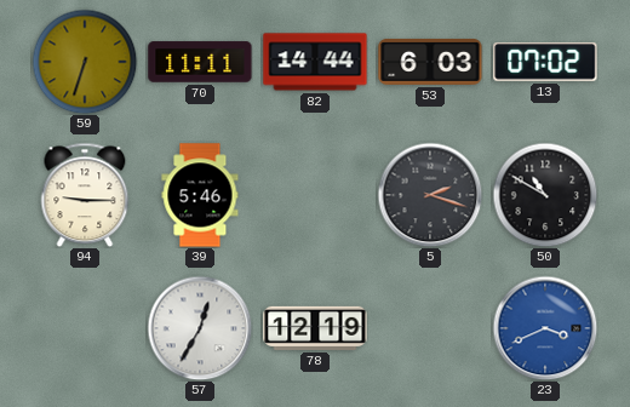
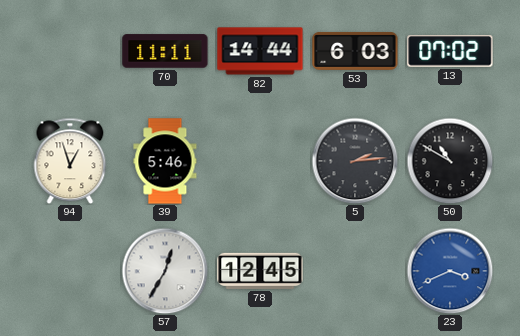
59: 6:33 -> none
94: 9:15 -> 12:57
5: 2:18 -> 2:14
78: 12:19 -> 12:45
